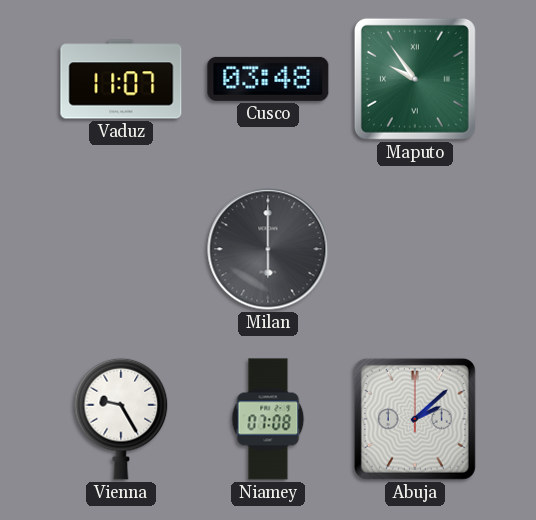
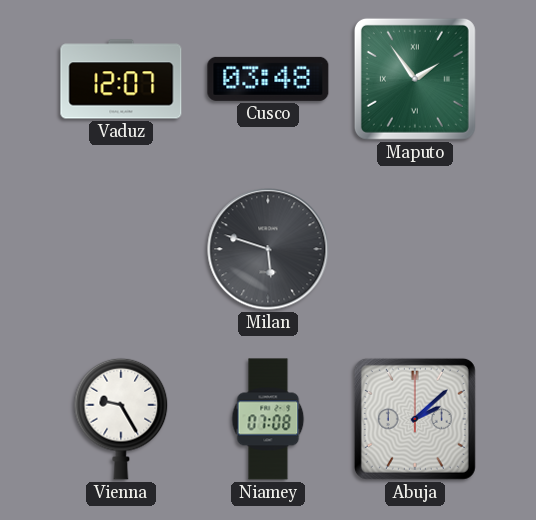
Vaduz: 11:07 -> 12:07
Maputo: 9:54 -> 1:54
Milan: 6:00 -> 5:48
